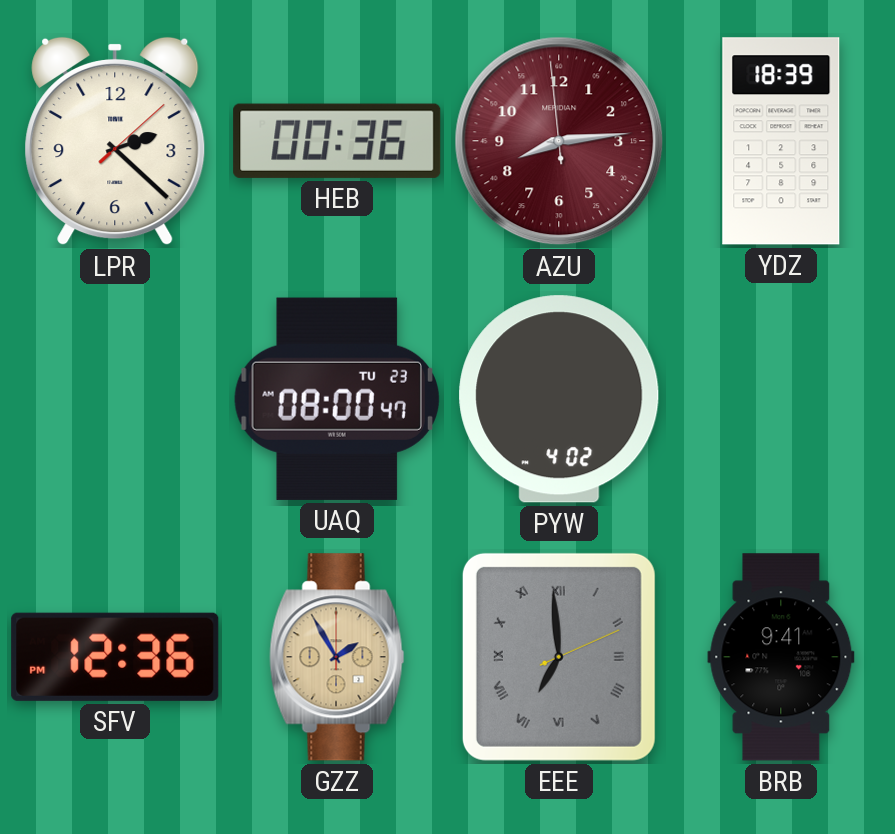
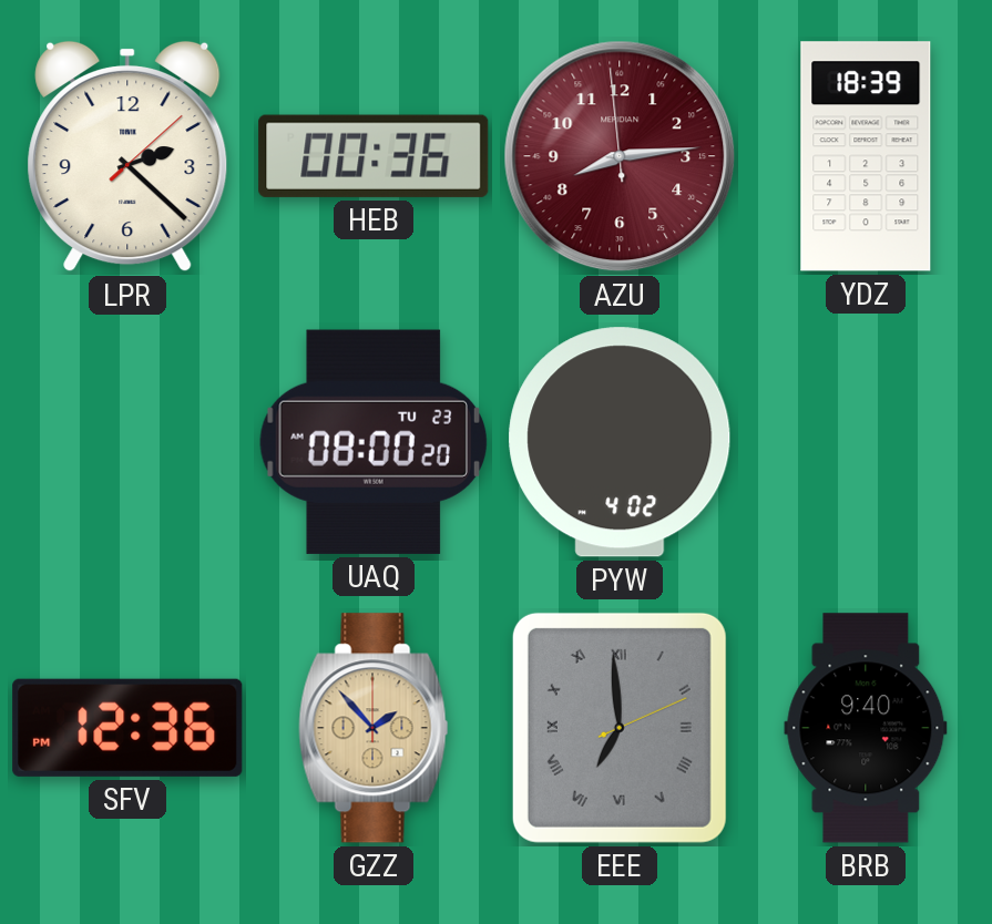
UAQ: 08:00:47 -> 08:00:20
GZZ: 1:55 -> 1:53
BRB: 9:41 -> 9:40
